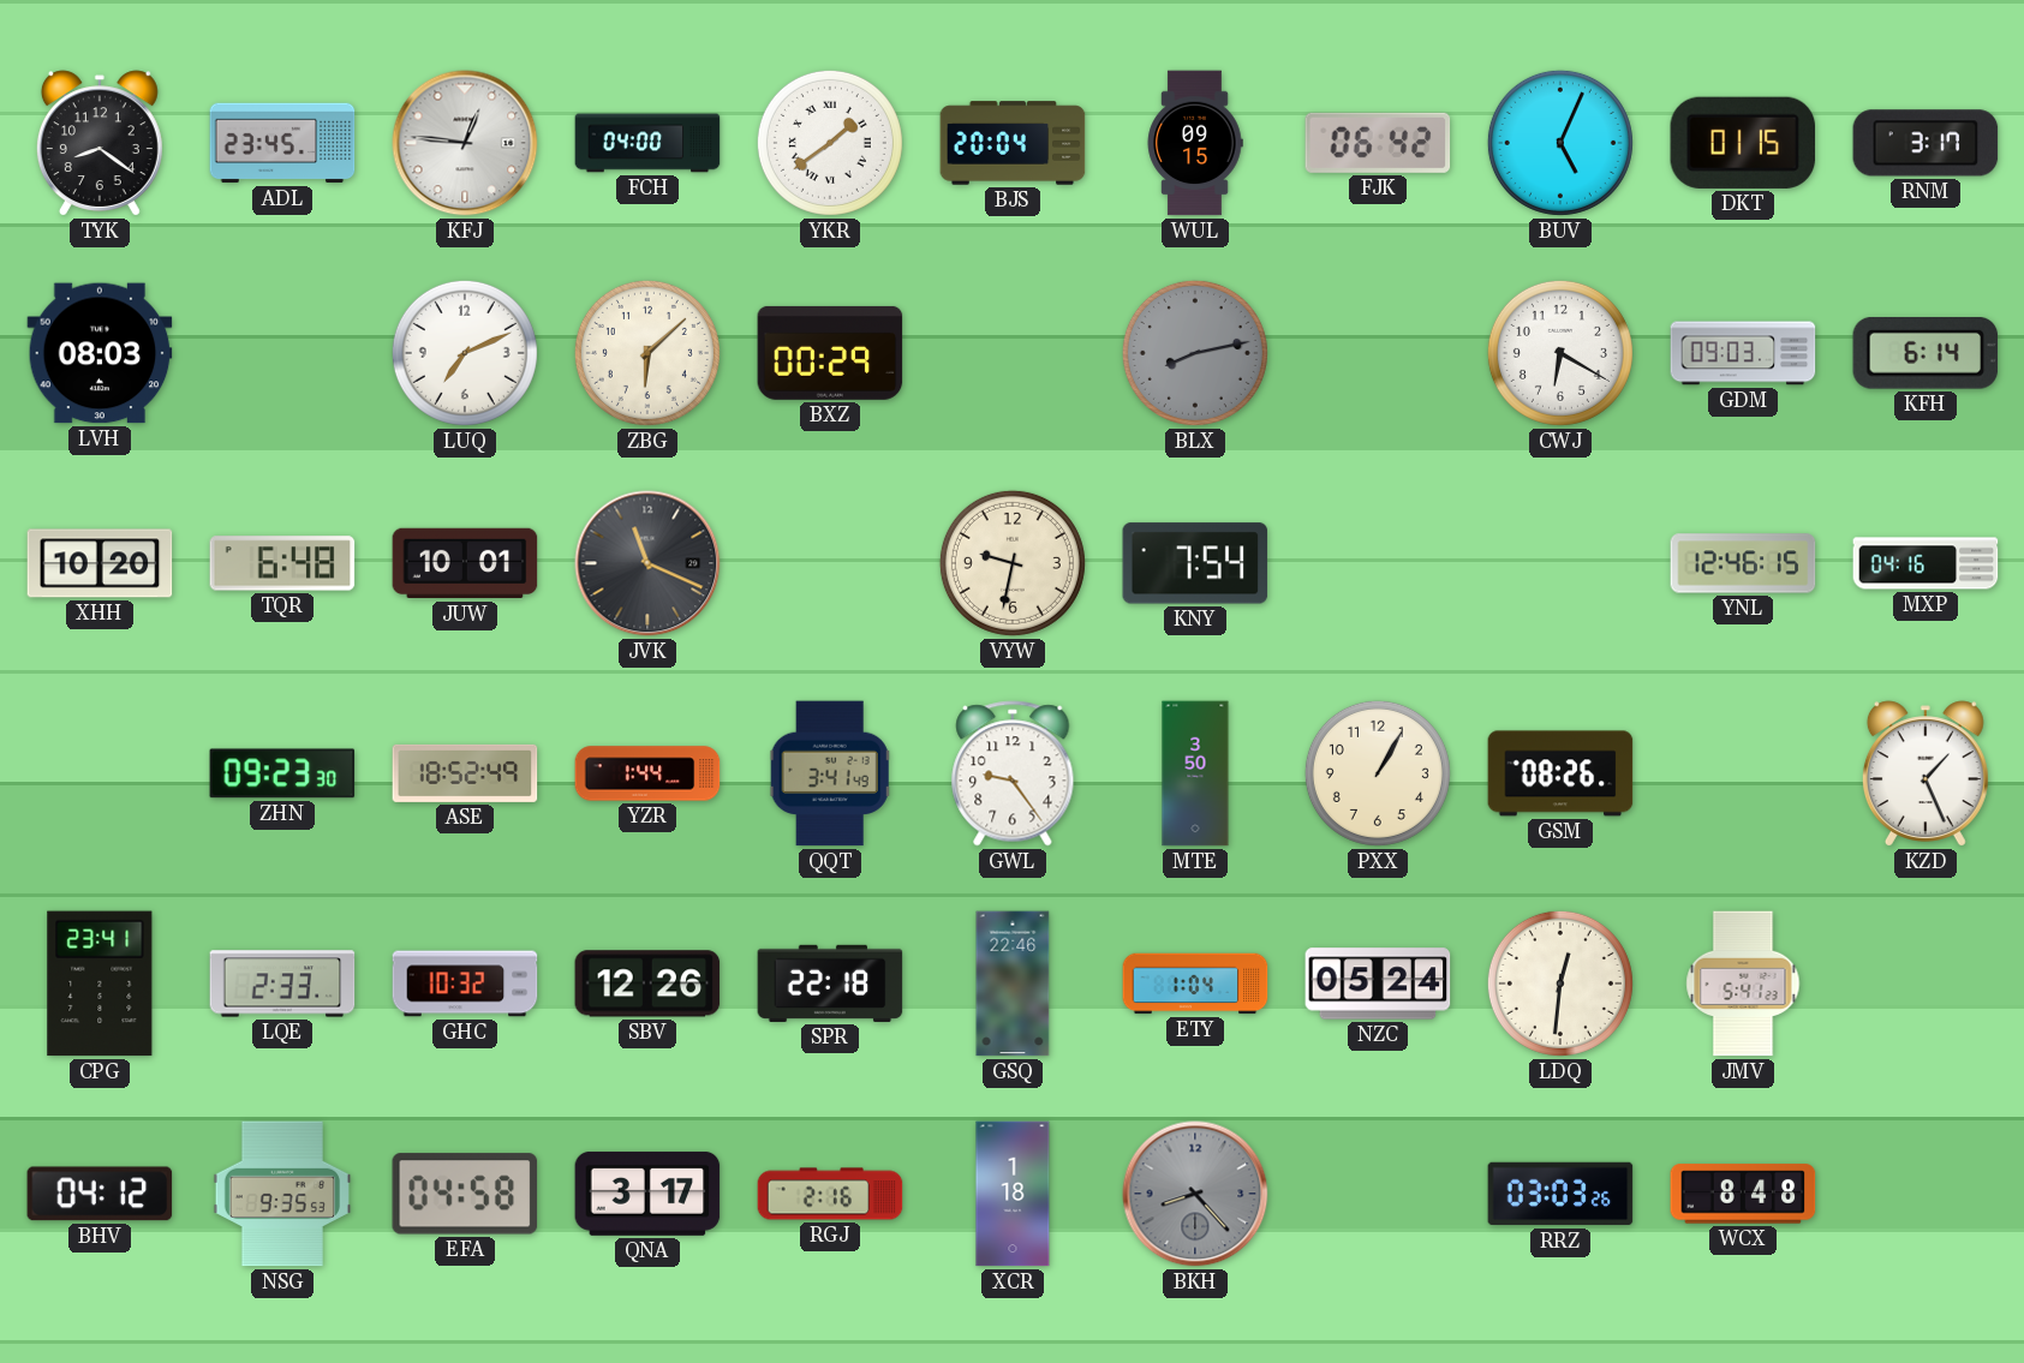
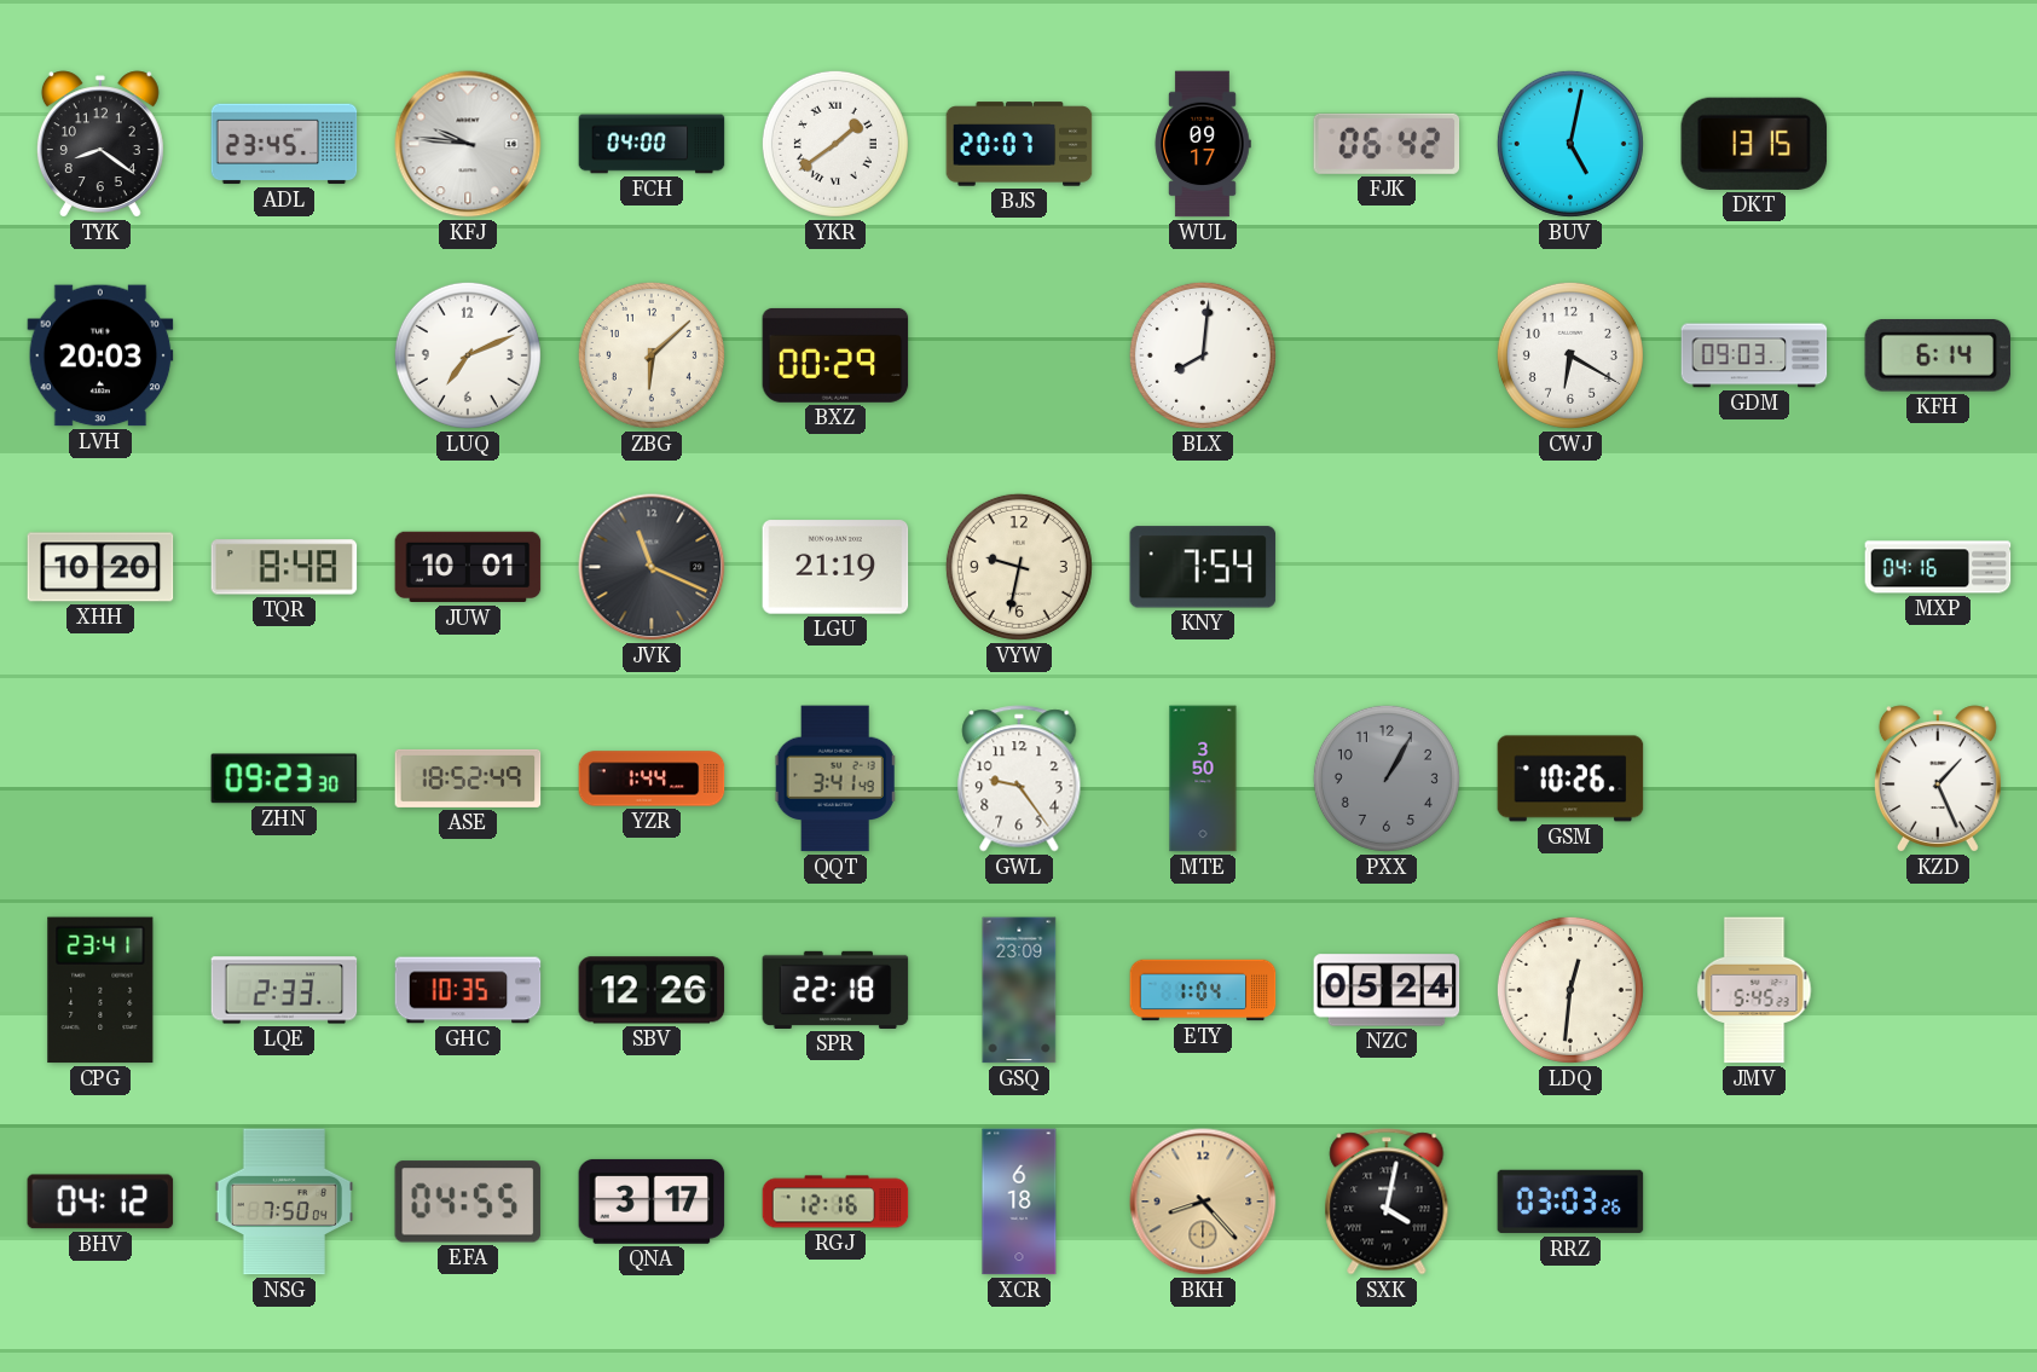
KFJ: 12:46 -> 9:46
BJS: 20:04 -> 20:07
WUL: 09:15 -> 09:17
BUV: 5:04 -> 5:02
DKT: 01:15 -> 13:15
RNM: 3:17 -> none
LVH: 08:03 -> 20:03
BLX: 8:13 -> 8:01
BLX dial: grey -> white
TQR: 6:48 -> 8:48
LGU: none -> 21:19
YNL: 12:46 -> none
PXX dial: cream -> grey
GSM: 08:26 -> 10:26
GHC: 10:32 -> 10:35
GSQ: 22:46 -> 23:09
JMV: 5:41 -> 5:45
NSG: 9:35 -> 7:50
EFA: 04:58 -> 04:55
RGJ: 2:16 -> 12:16
XCR: 1:18 -> 6:18
BKH dial: grey -> champagne
SXK: none -> 4:02
WCX: 8:48 -> none
